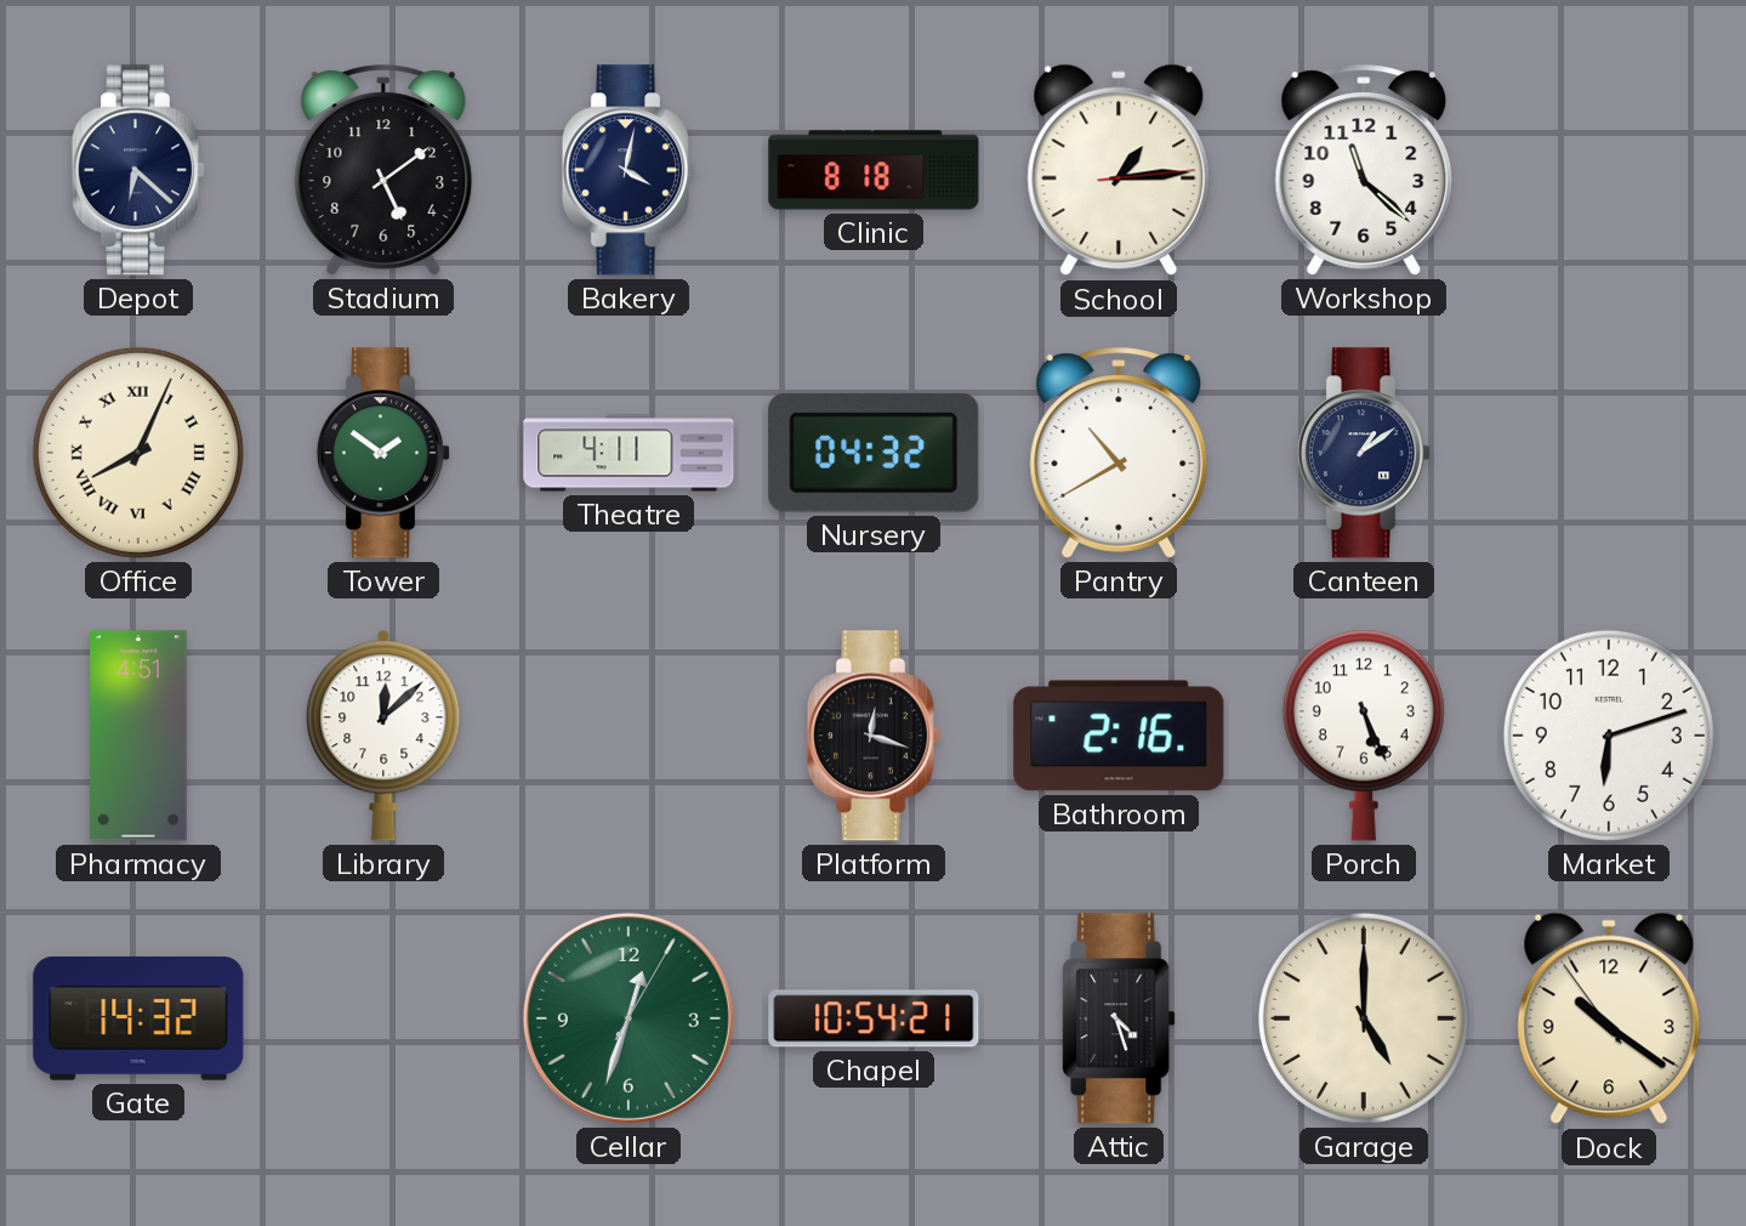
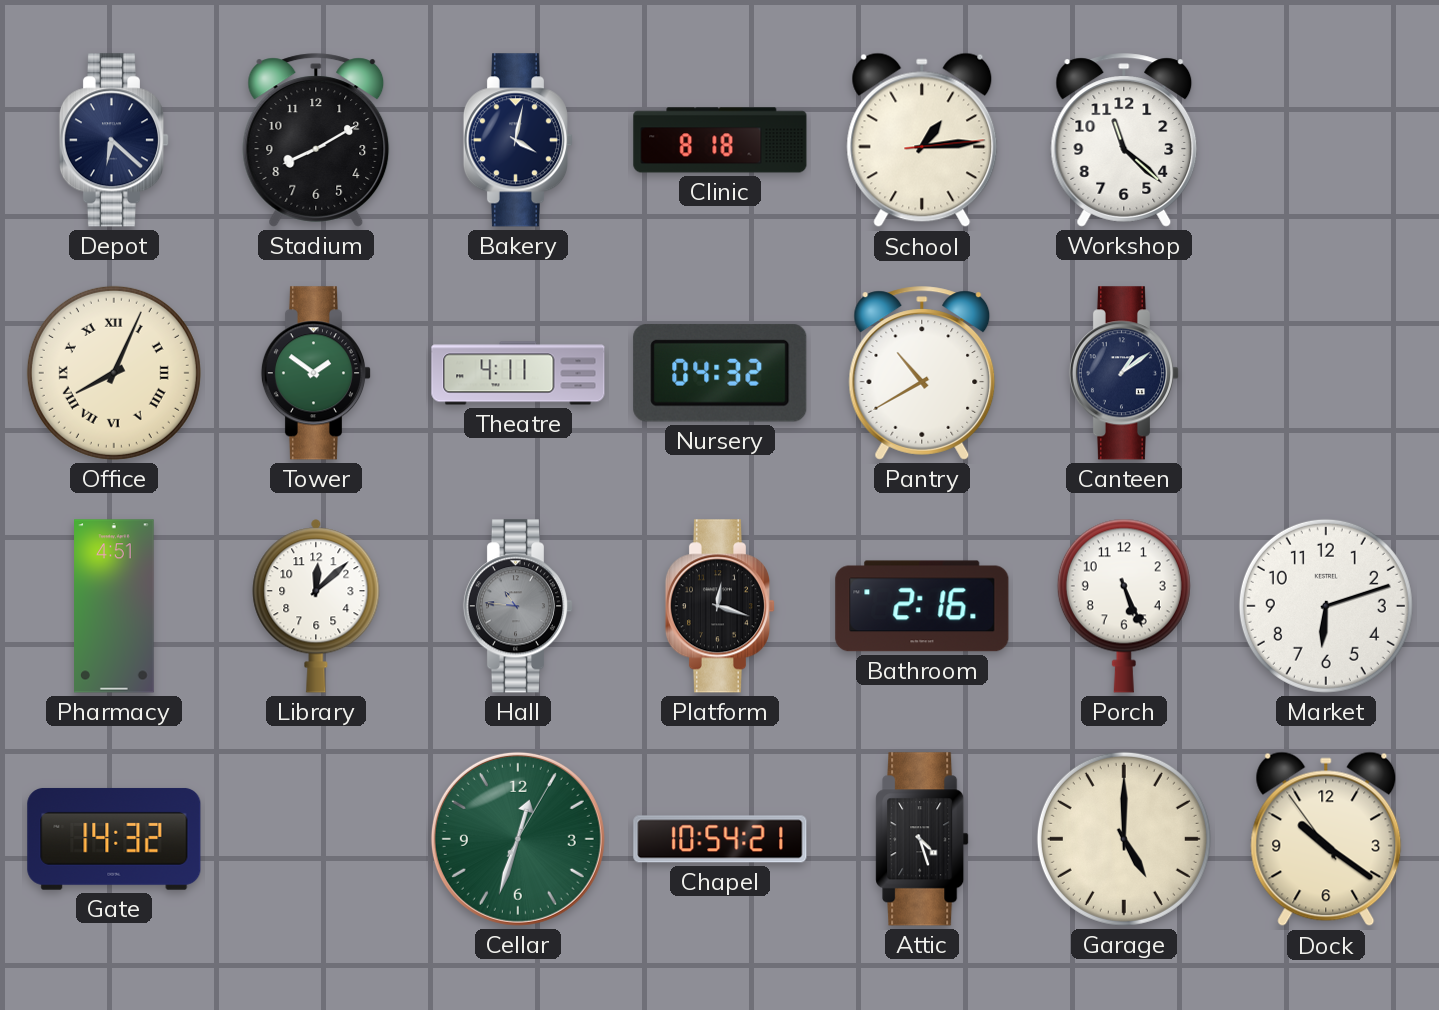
Stadium: 5:09 -> 8:10
Hall: none -> 10:46
